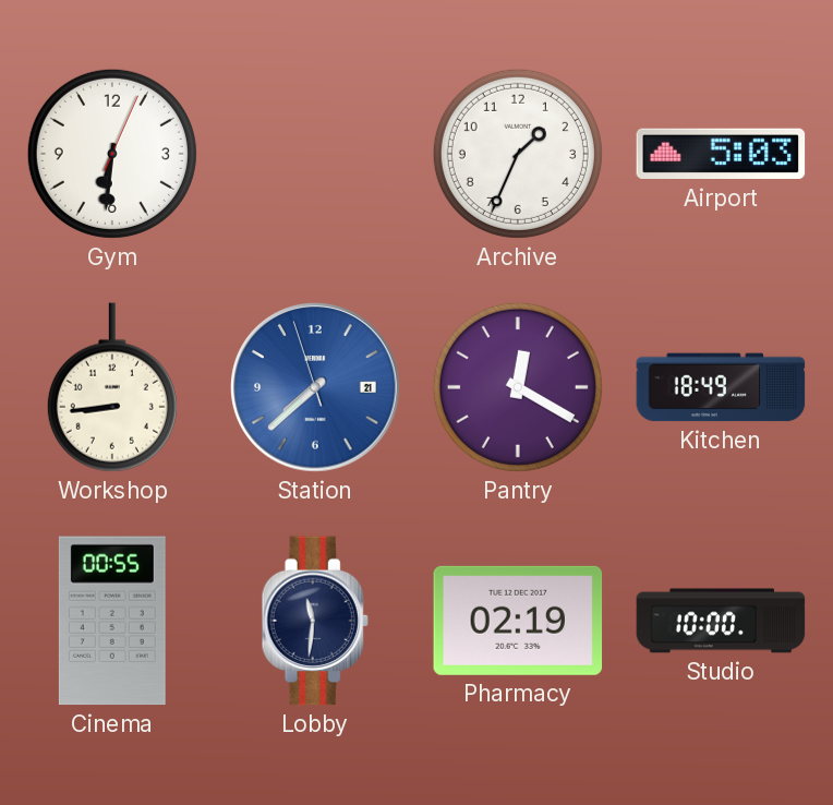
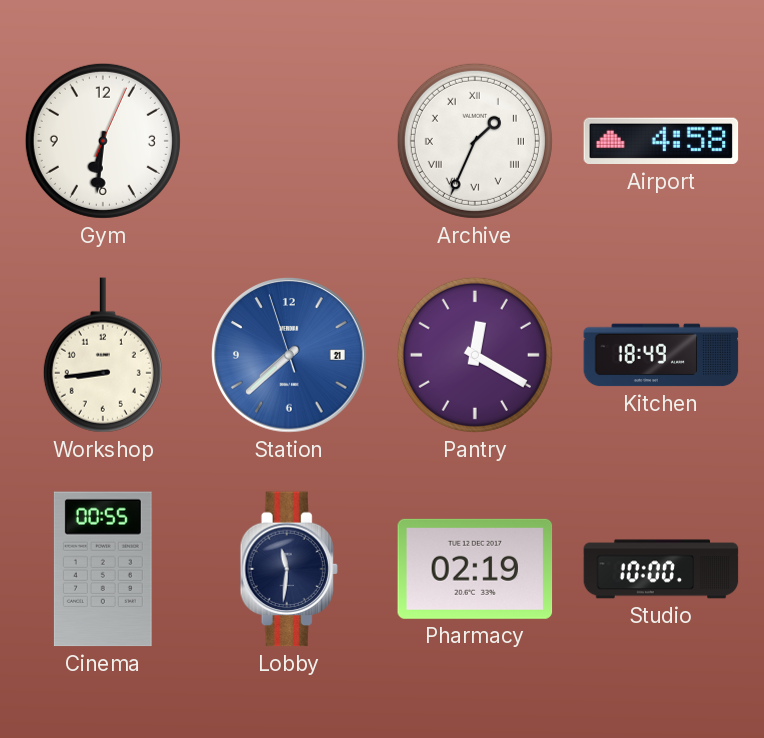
Archive numerals: Arabic -> Roman
Airport: 5:03 -> 4:58
